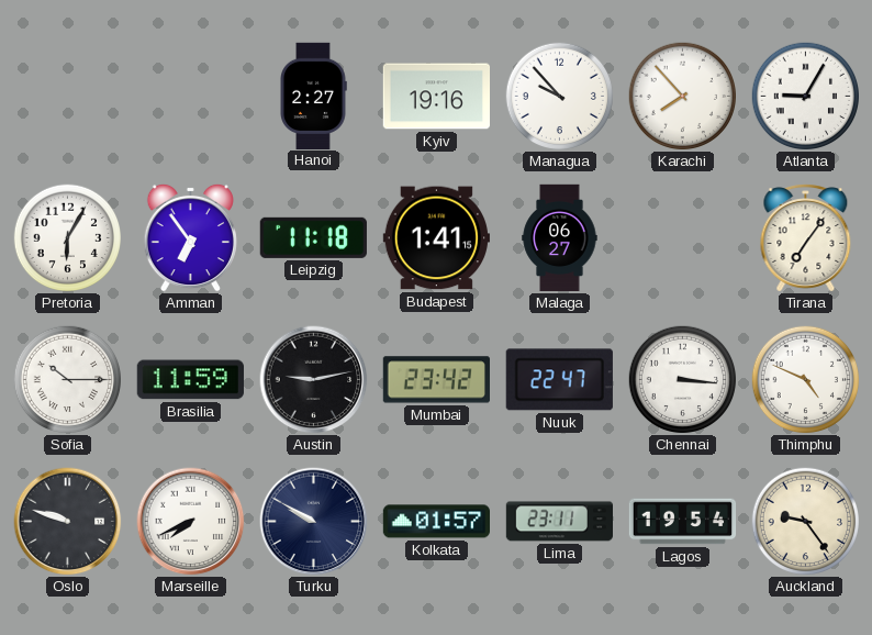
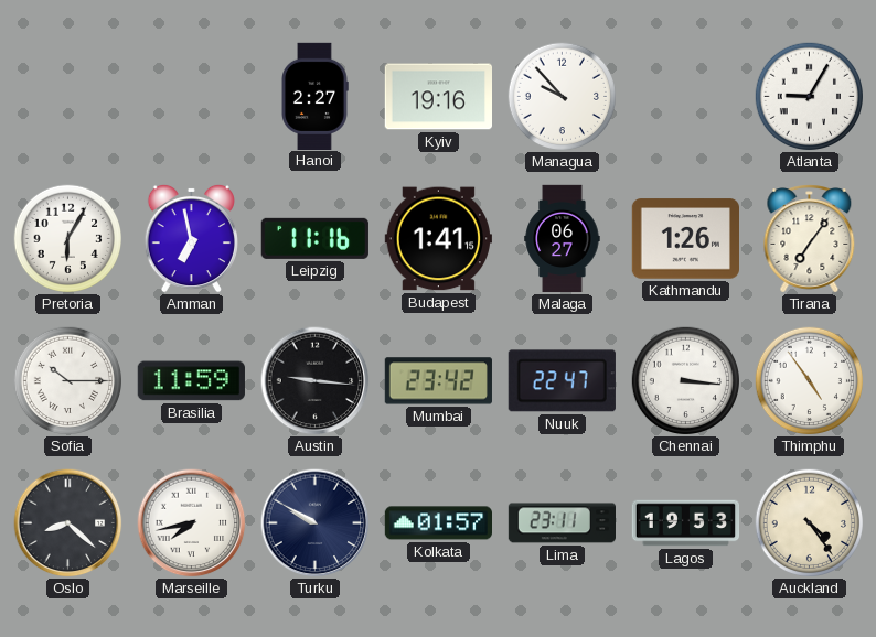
Karachi: 7:53 -> none
Amman: 6:54 -> 6:58
Leipzig: 11:18 -> 11:16
Kathmandu: none -> 1:26
Austin: 9:13 -> 9:16
Thimphu: 4:49 -> 4:54
Oslo: 9:48 -> 8:22
Marseille: 7:41 -> 7:43
Lagos: 19:54 -> 19:53
Auckland: 9:24 -> 4:24
